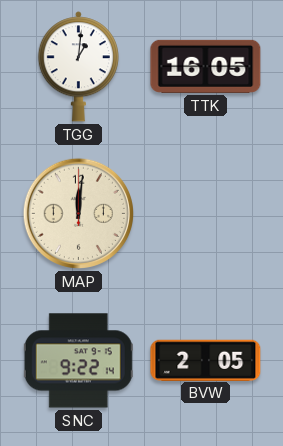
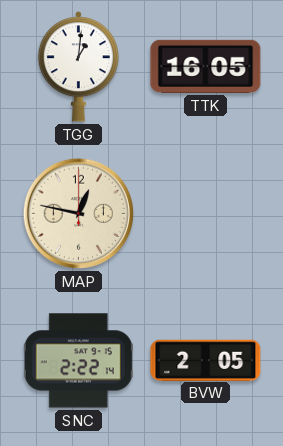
MAP: 12:01 -> 12:47
SNC: 9:22 -> 2:22
